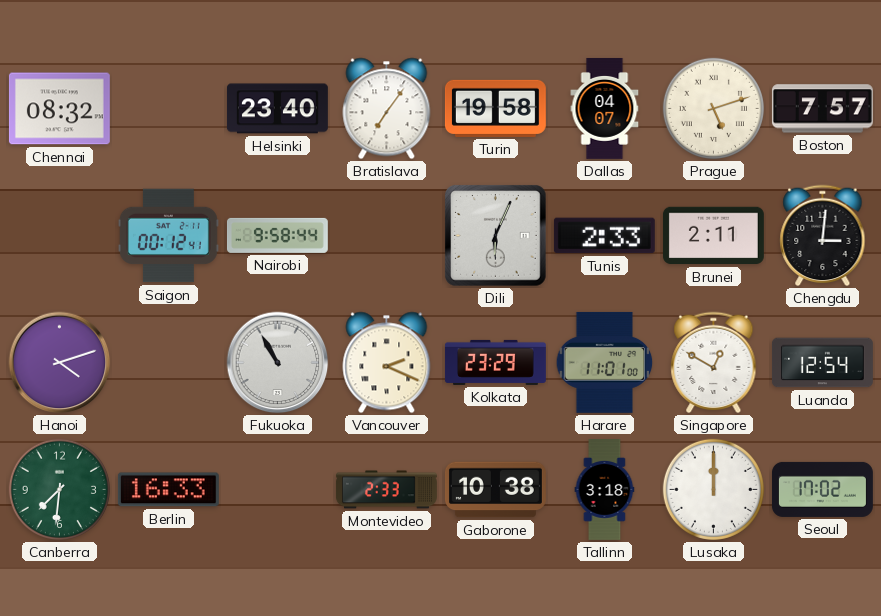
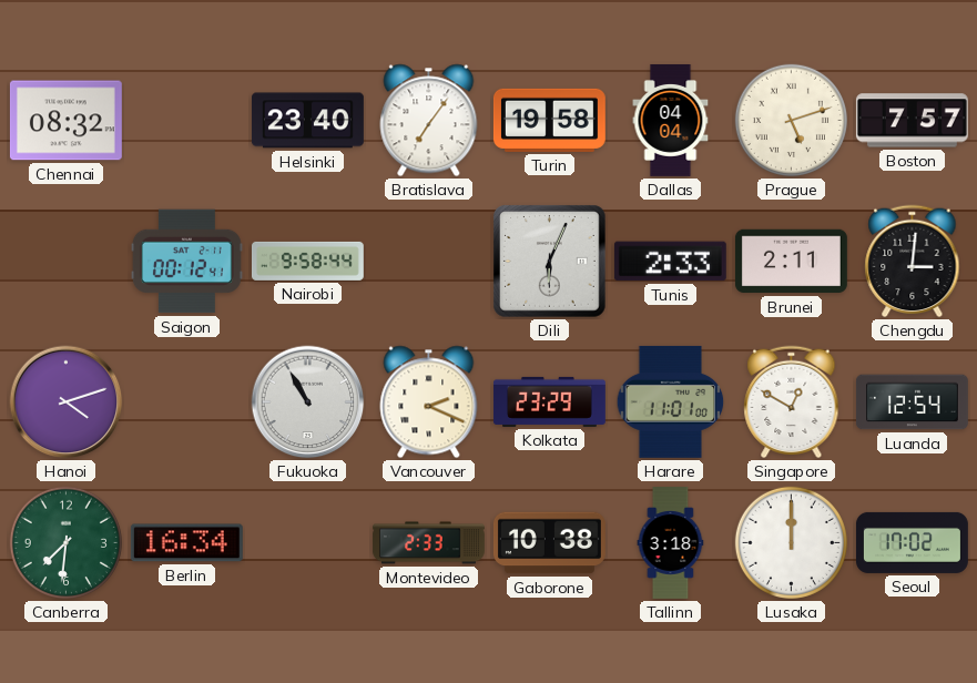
Dallas: 04:07 -> 04:04
Berlin: 16:33 -> 16:34
